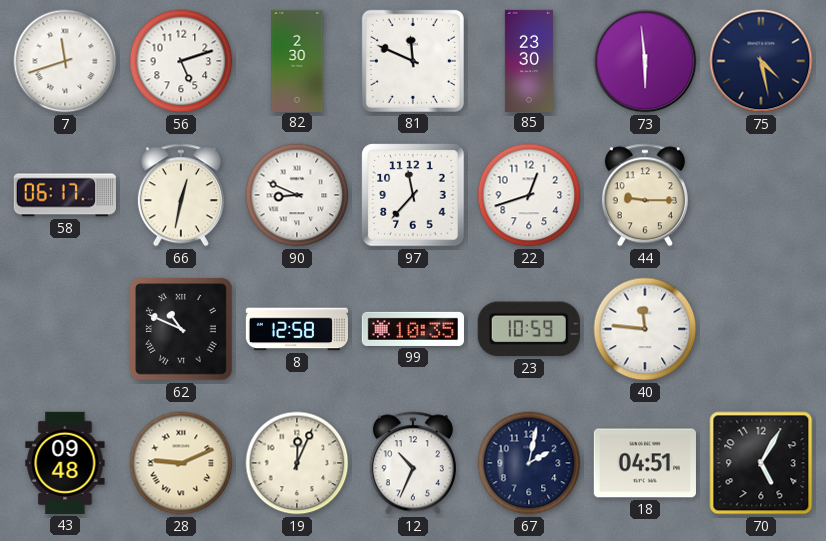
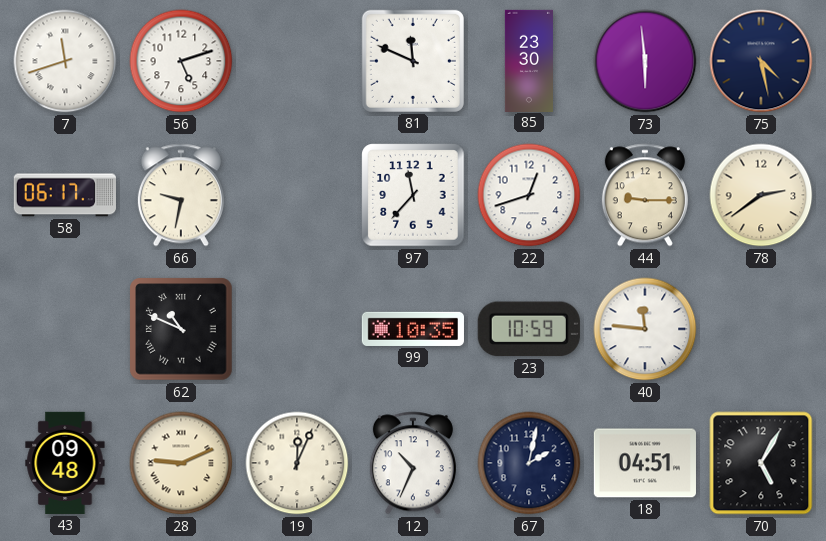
82: 2:30 -> none
66: 12:32 -> 9:32
90: 8:49 -> none
78: none -> 2:39
8: 12:58 -> none
